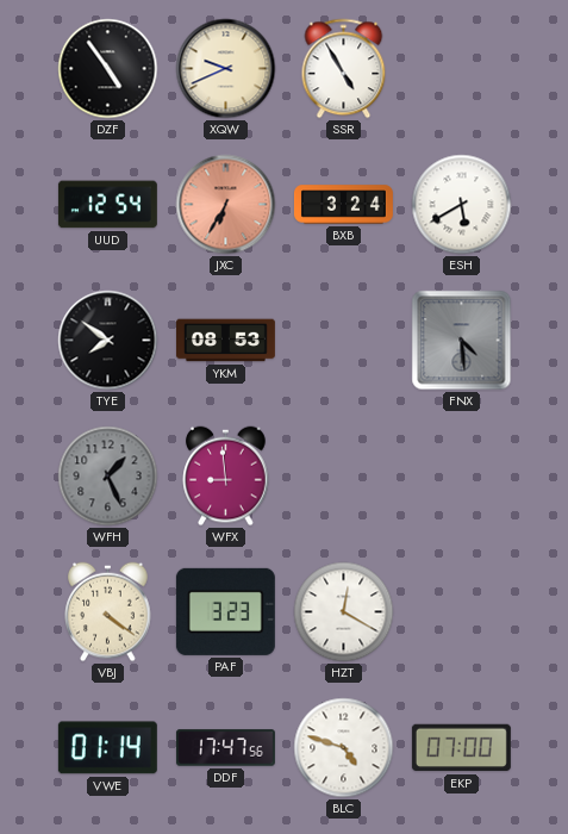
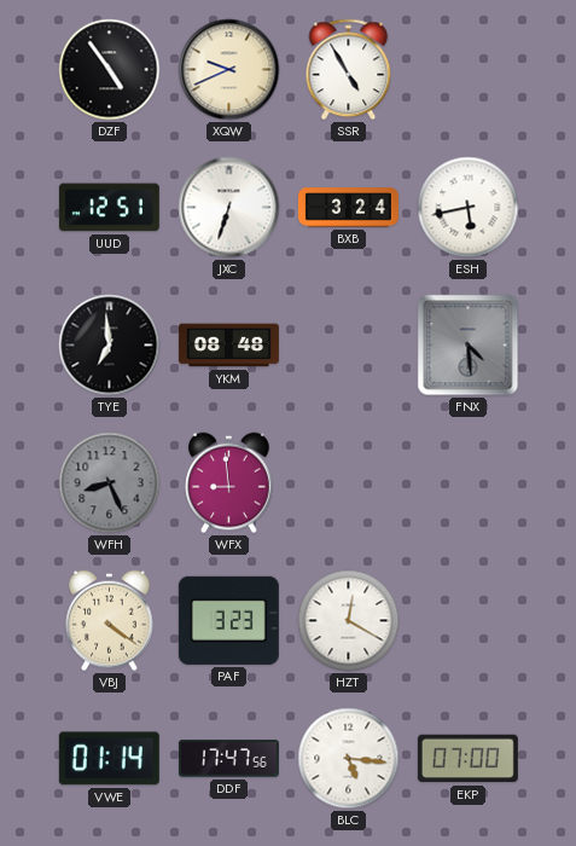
UUD: 12:54 -> 12:51
JXC: 6:35 -> 6:33
JXC dial: salmon -> white
ESH: 5:40 -> 5:43
TYE: 7:51 -> 6:59
YKM: 08:53 -> 08:48
WFH: 1:26 -> 8:26
BLC: 4:48 -> 5:16
